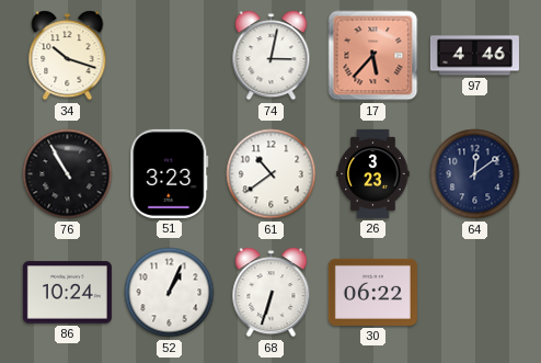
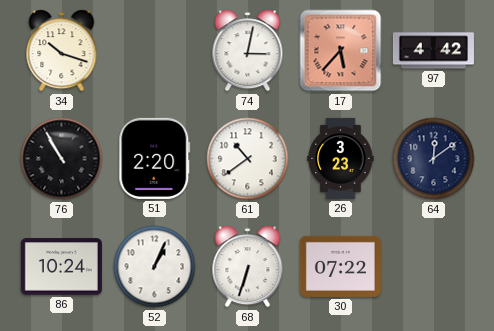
97: 4:46 -> 4:42
51: 3:23 -> 2:20
30: 06:22 -> 07:22
